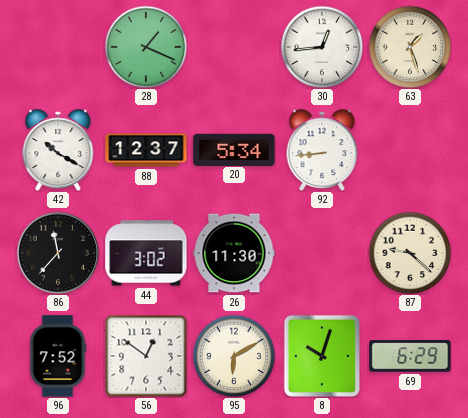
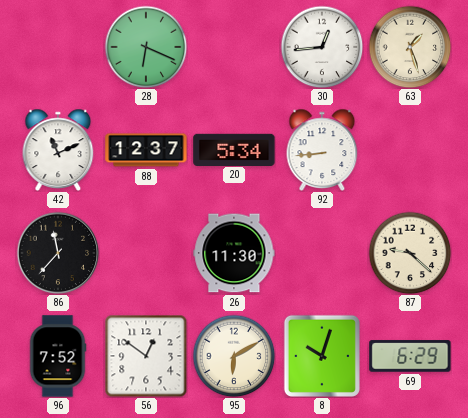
28: 1:19 -> 6:19
42: 10:20 -> 11:11
44: 3:02 -> none
